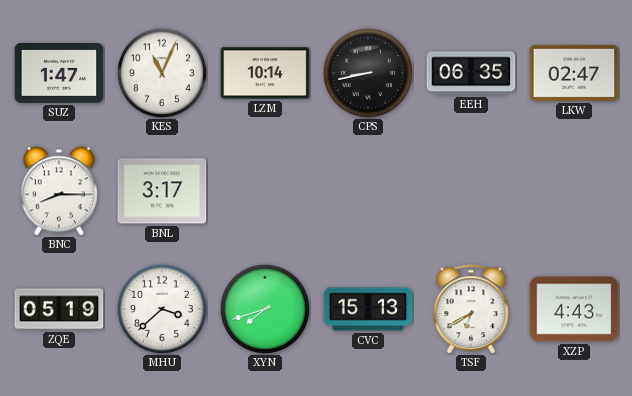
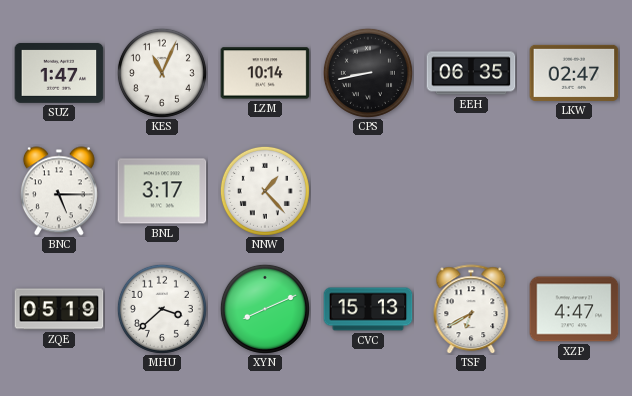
BNC: 8:15 -> 5:15
NNW: none -> 1:23
XYN: 7:42 -> 8:11
XZP: 4:43 -> 4:47
